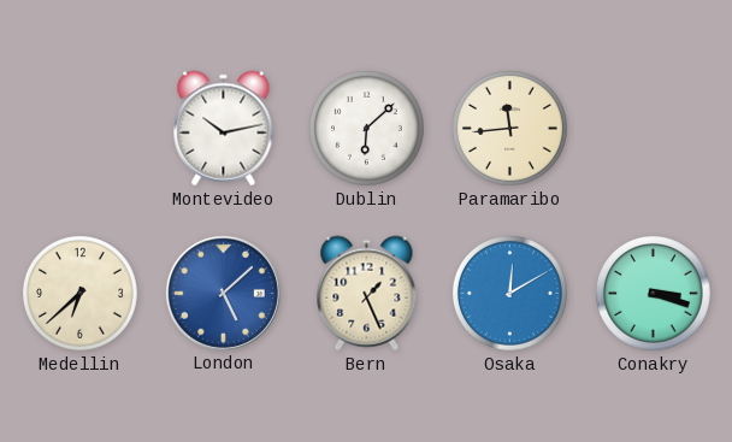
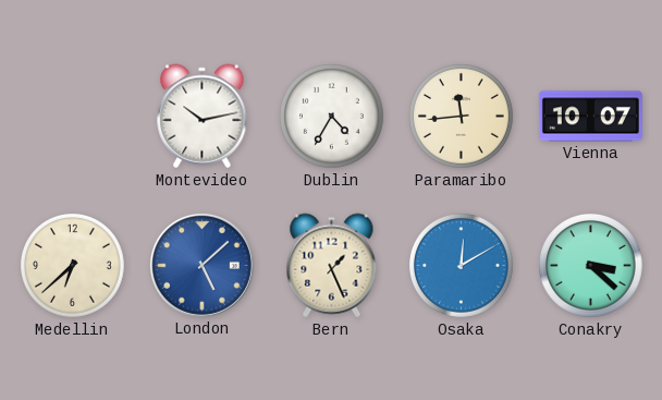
Dublin: 6:08 -> 4:35
Vienna: none -> 10:07
Conakry: 3:18 -> 3:22
